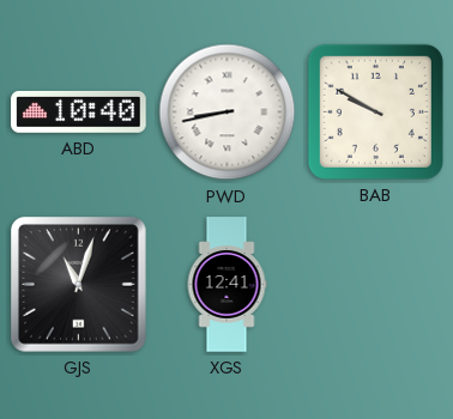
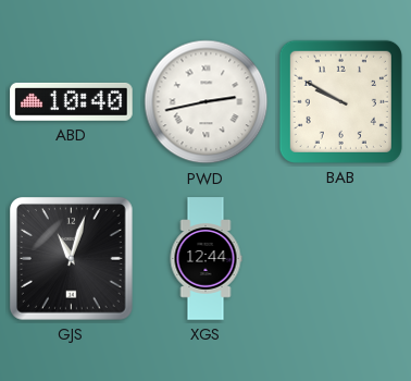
PWD: 8:43 -> 2:43
XGS: 12:41 -> 12:44
